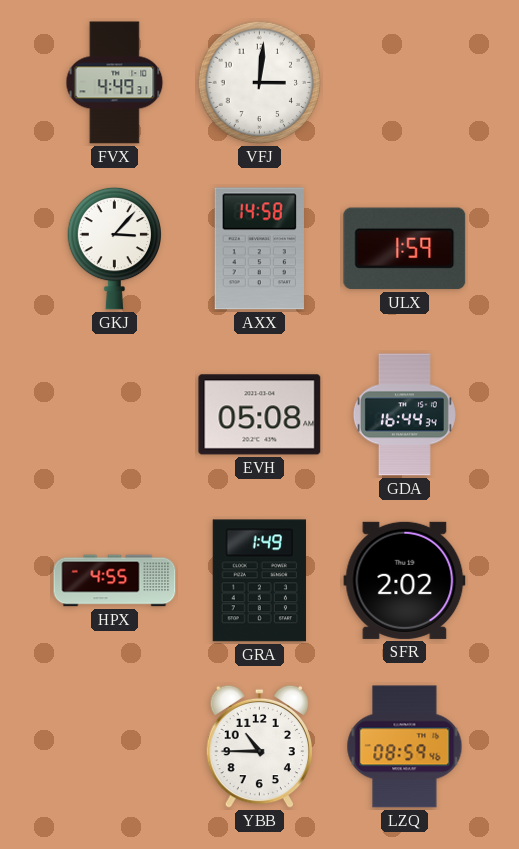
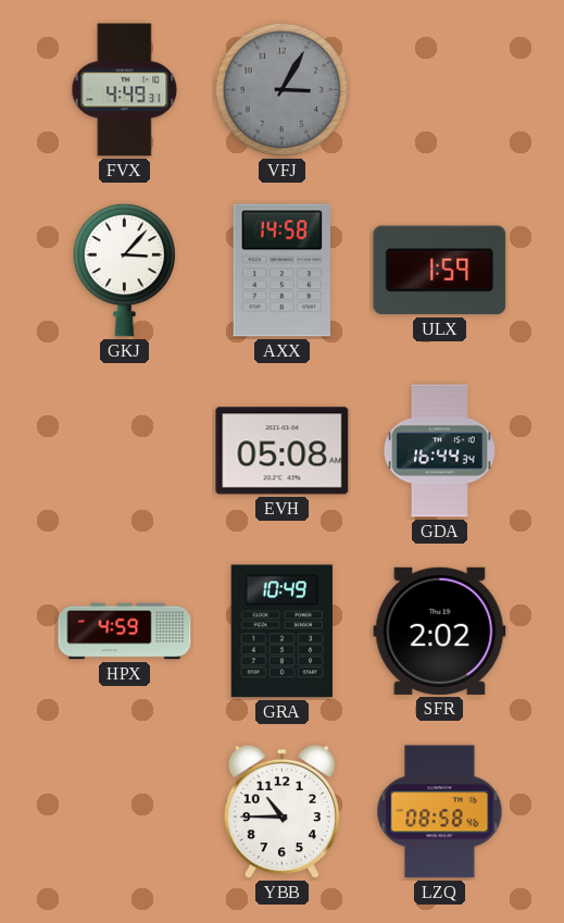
VFJ: 3:01 -> 3:05
VFJ dial: white -> grey
HPX: 4:55 -> 4:59
GRA: 1:49 -> 10:49
LZQ: 08:59 -> 08:58
